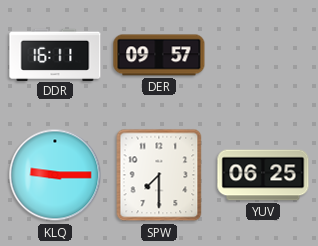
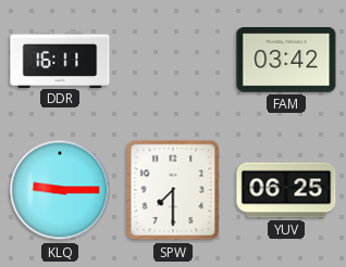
DER: 09:57 -> none
FAM: none -> 03:42
